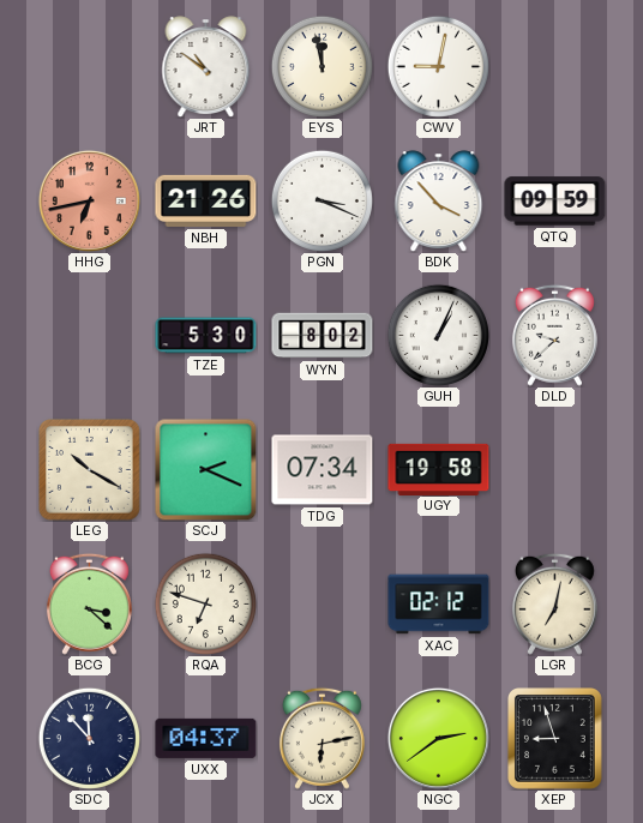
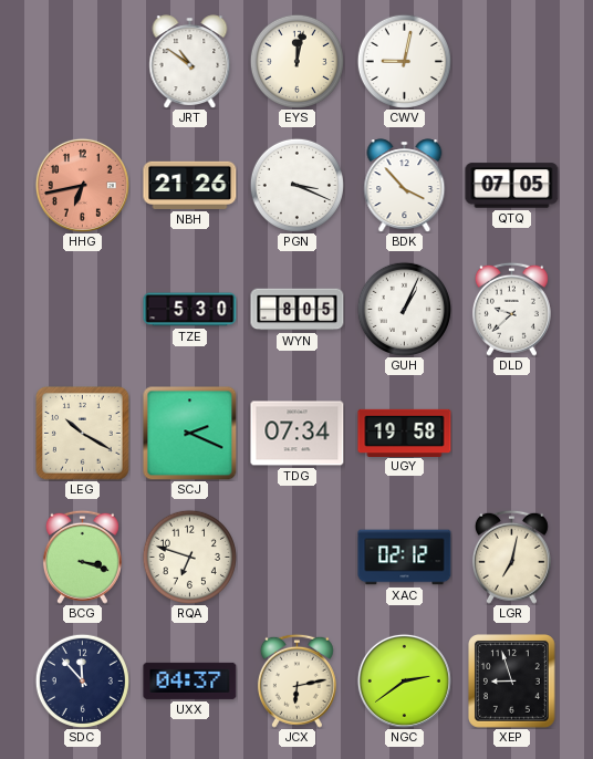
EYS: 11:58 -> 12:02
QTQ: 09:59 -> 07:05
WYN: 8:02 -> 8:05
BCG: 3:22 -> 3:18
